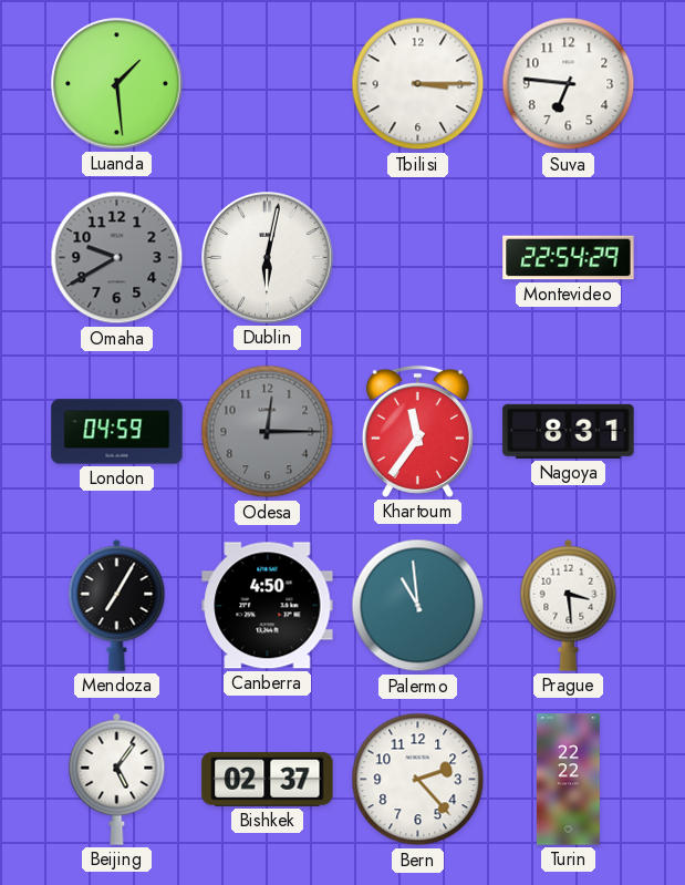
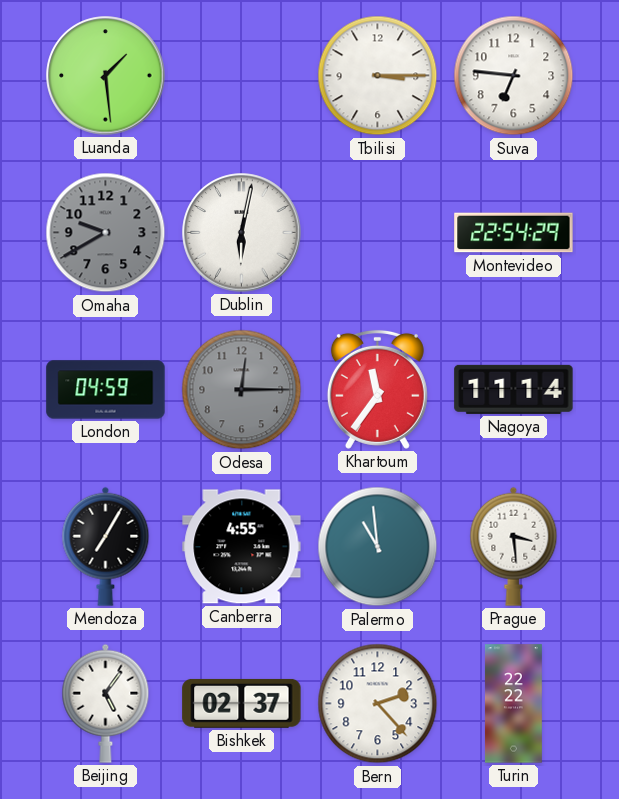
Nagoya: 8:31 -> 11:14
Canberra: 4:50 -> 4:55
